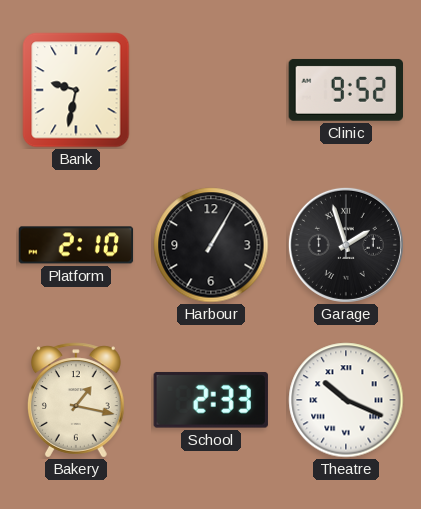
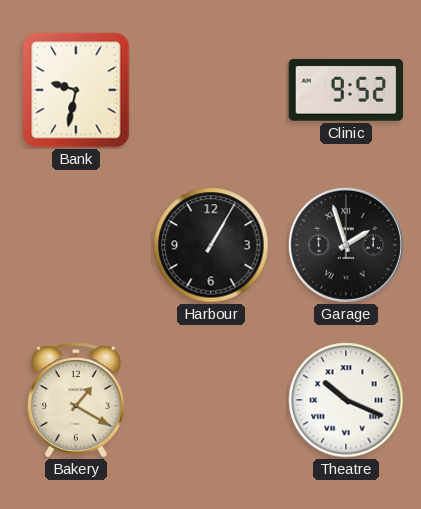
Platform: 2:10 -> none
Bakery: 1:17 -> 1:20
School: 2:33 -> none
